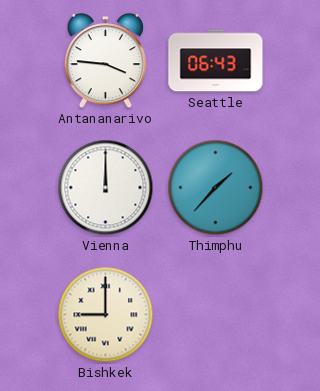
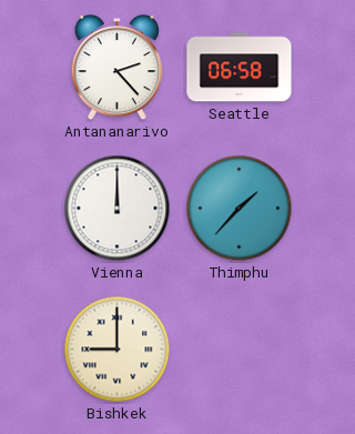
Antananarivo: 3:46 -> 2:23
Seattle: 06:43 -> 06:58
